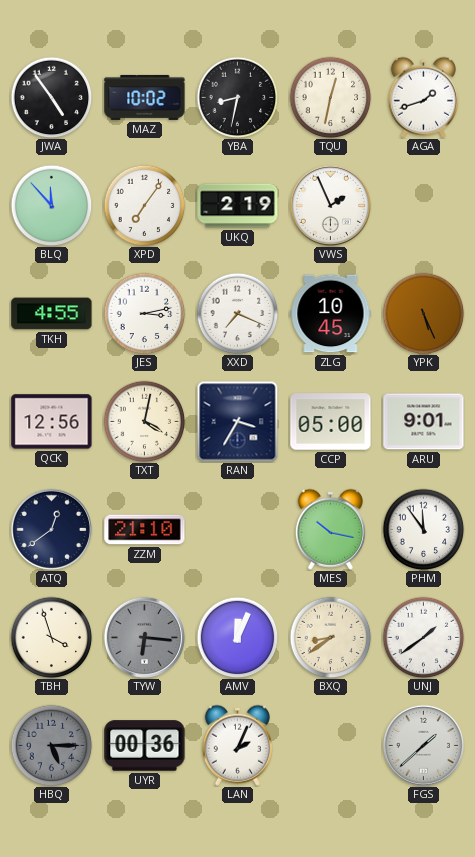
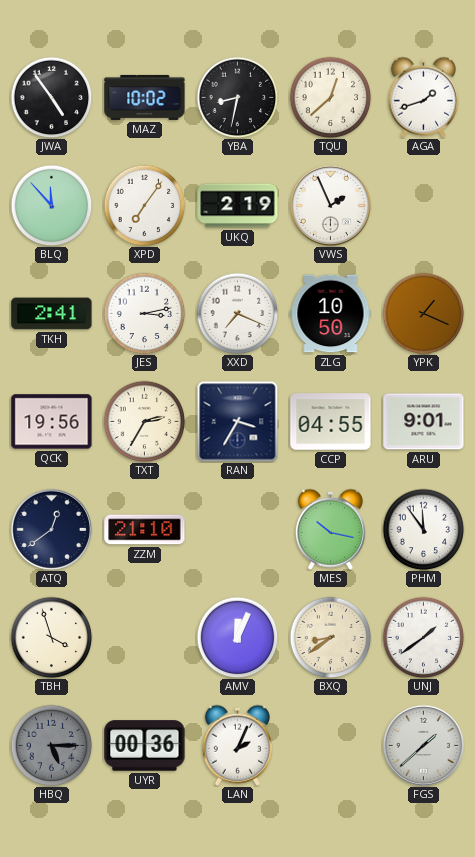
TQU: 12:32 -> 12:38
TKH: 4:55 -> 2:41
ZLG: 10:45 -> 10:50
YPK: 5:26 -> 1:19
QCK: 12:56 -> 19:56
TXT: 4:02 -> 2:35
CCP: 05:00 -> 04:55
TYW: 6:16 -> none
